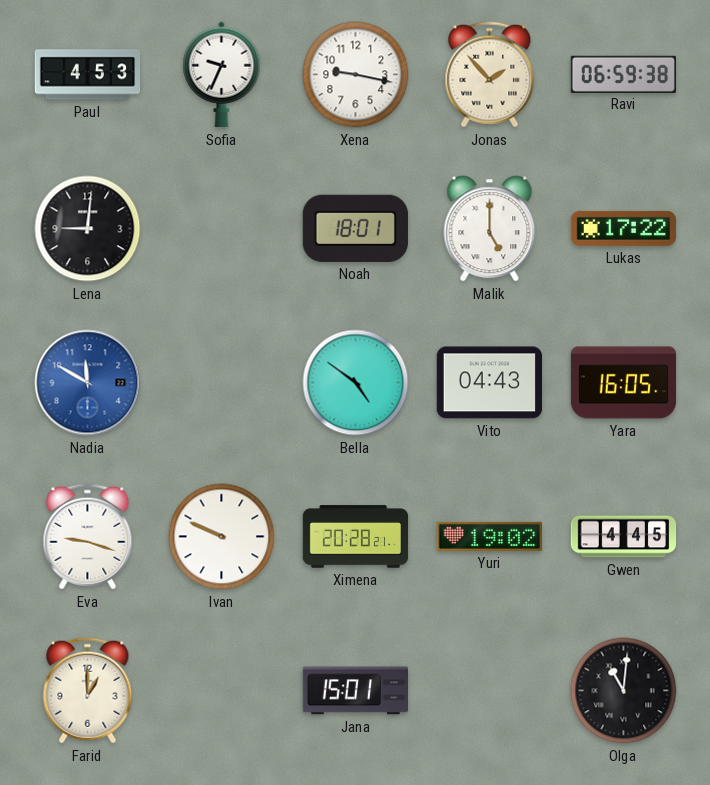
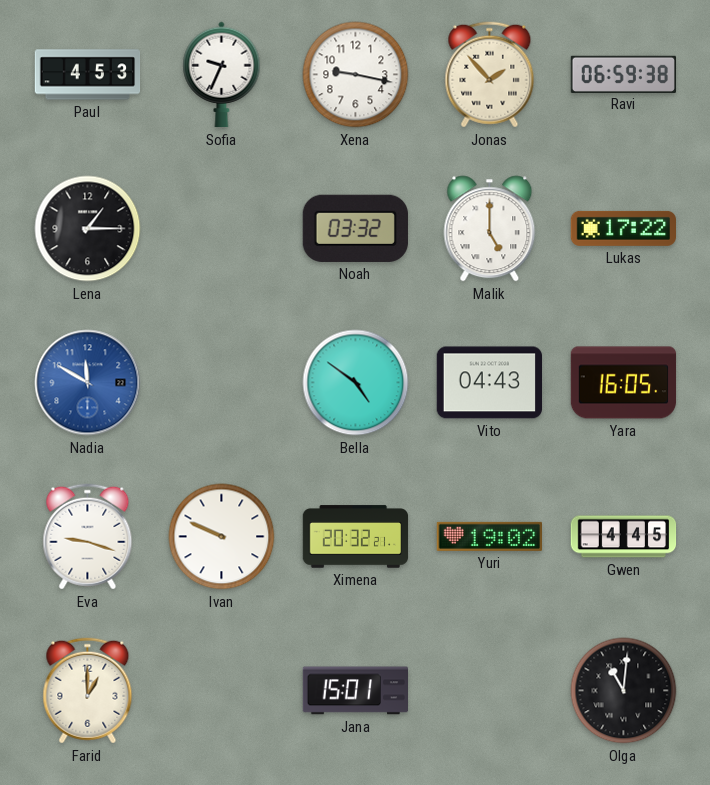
Lena: 9:01 -> 1:15
Noah: 18:01 -> 03:32
Ximena: 20:28 -> 20:32
